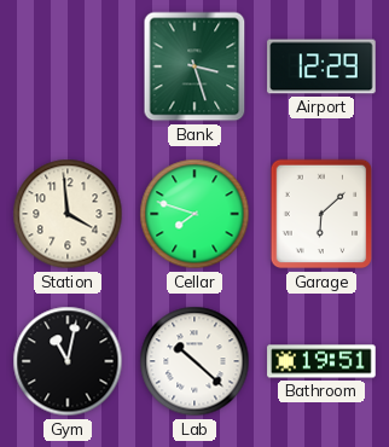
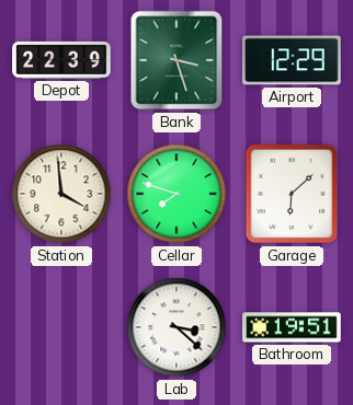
Depot: none -> 22:39
Gym: 11:02 -> none
Lab: 10:22 -> 3:22
